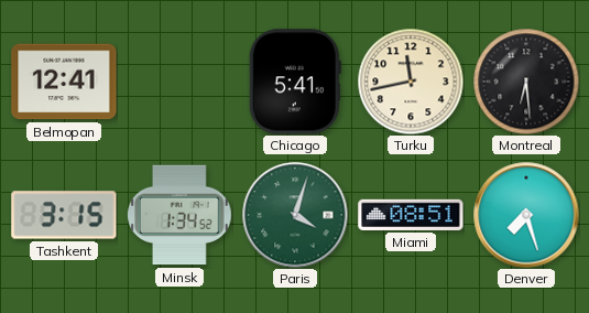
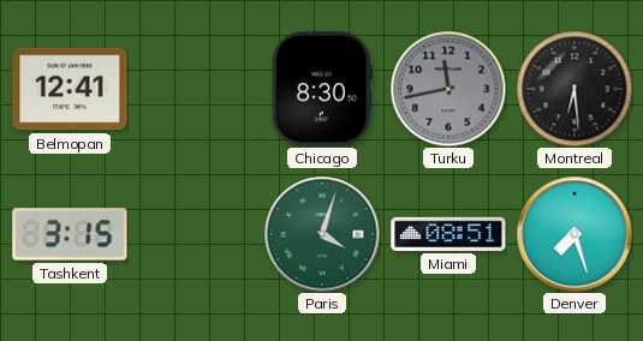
Chicago: 5:41 -> 8:30
Turku dial: cream -> grey
Minsk: 1:34 -> none
